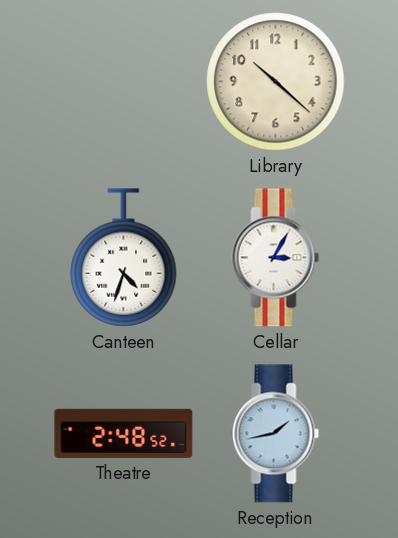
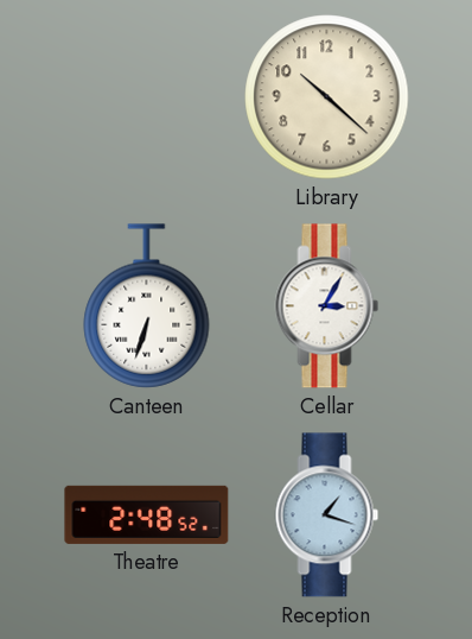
Canteen: 4:33 -> 6:33
Reception: 1:43 -> 1:18
